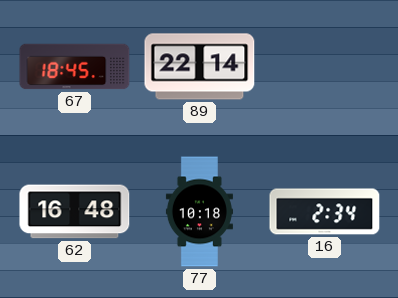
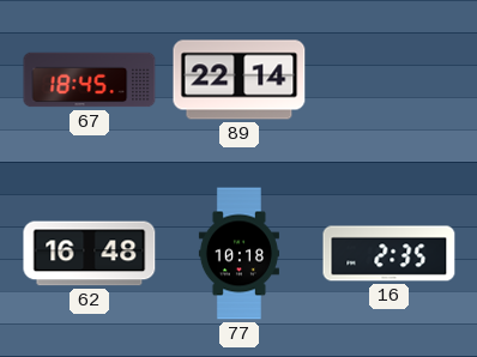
16: 2:34 -> 2:35
